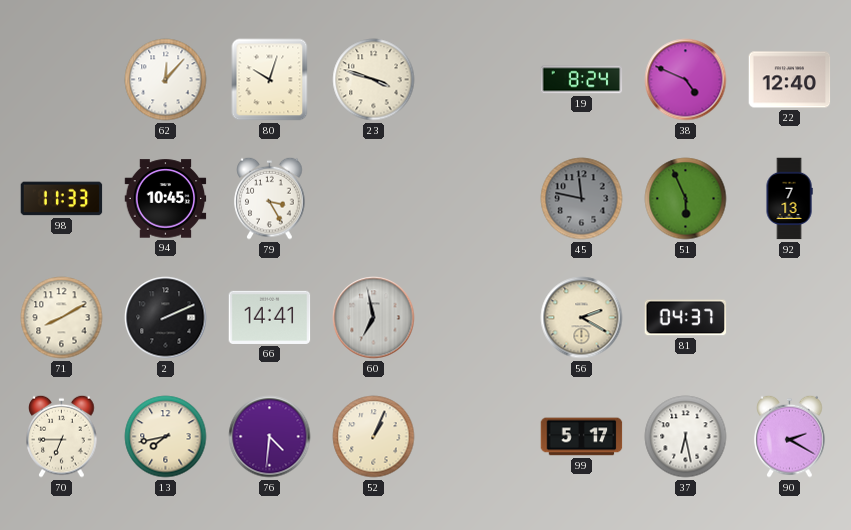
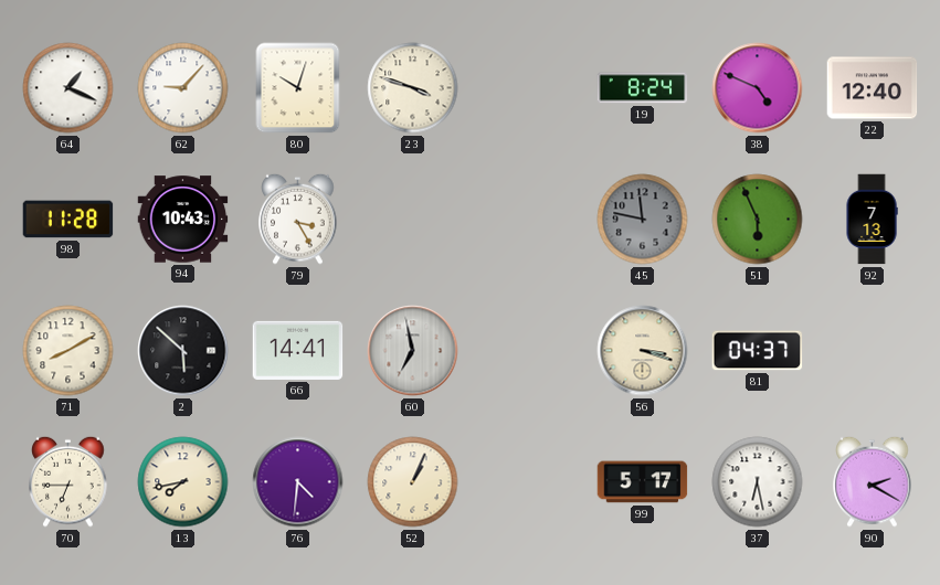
64: none -> 1:19
62: 12:07 -> 9:07
98: 11:33 -> 11:28
94: 10:45 -> 10:43
2: 2:11 -> 5:52
56: 2:20 -> 3:18
